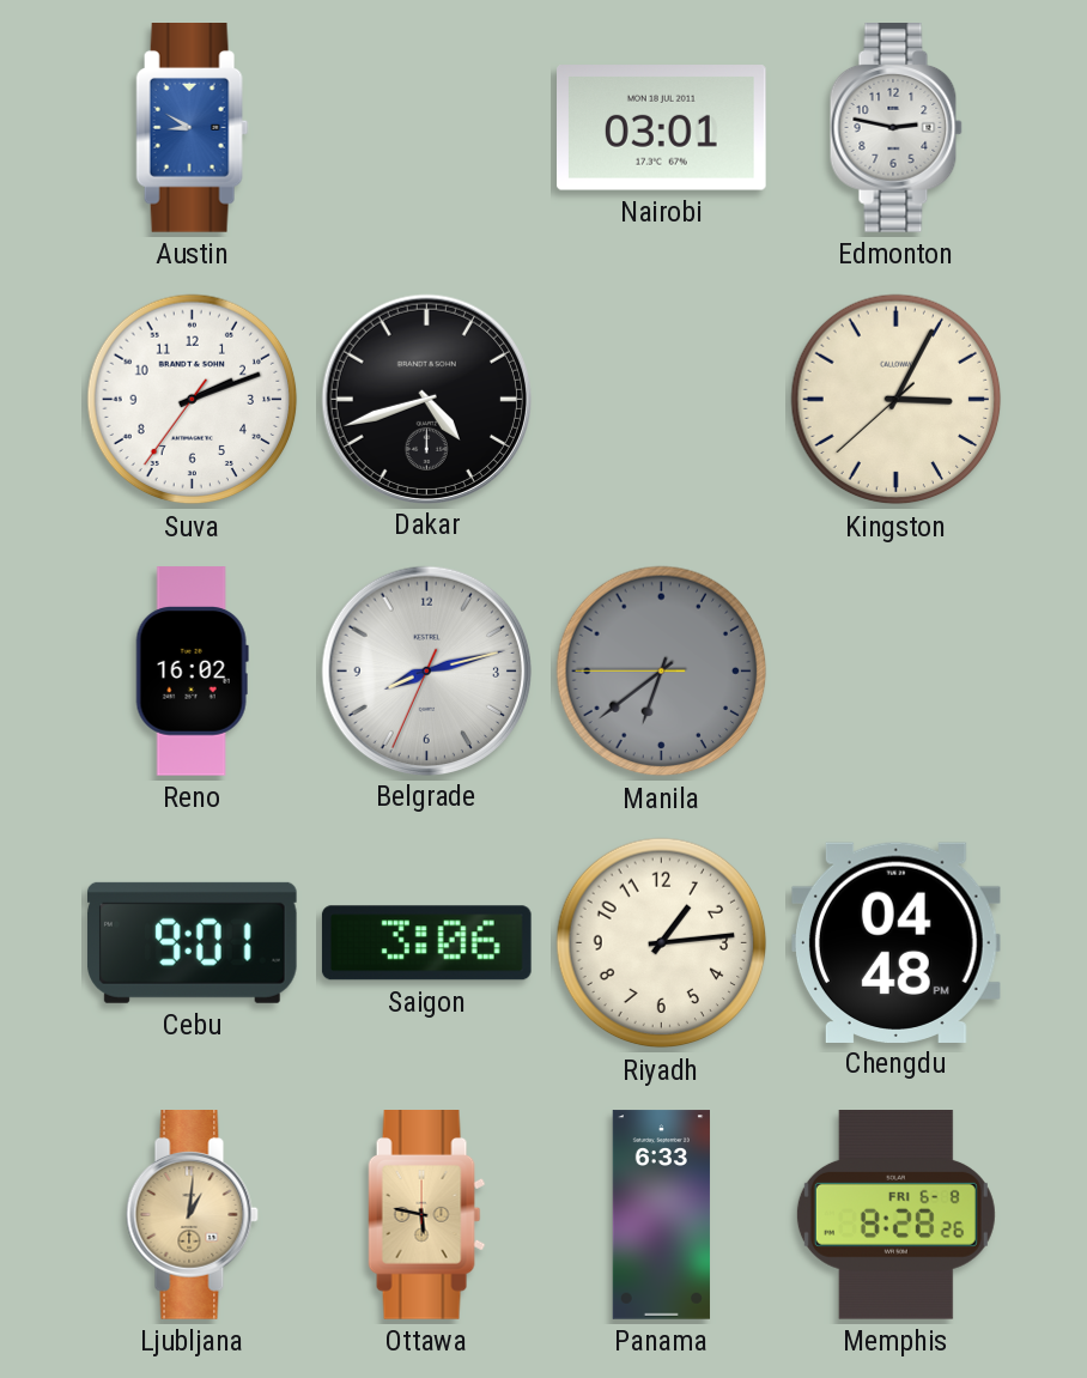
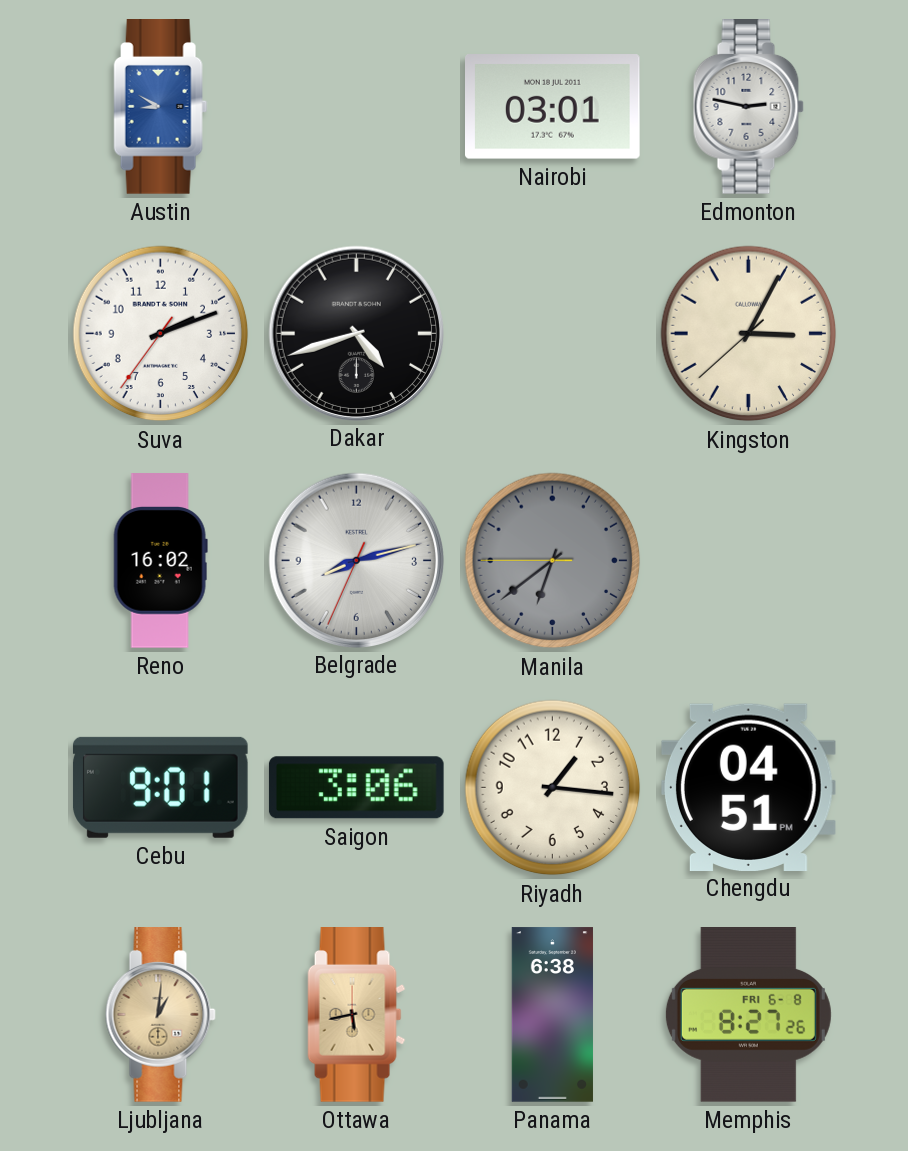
Riyadh: 1:14 -> 1:16
Chengdu: 04:48 -> 04:51
Ottawa: 5:47 -> 5:43
Panama: 6:33 -> 6:38
Memphis: 8:28 -> 8:27
